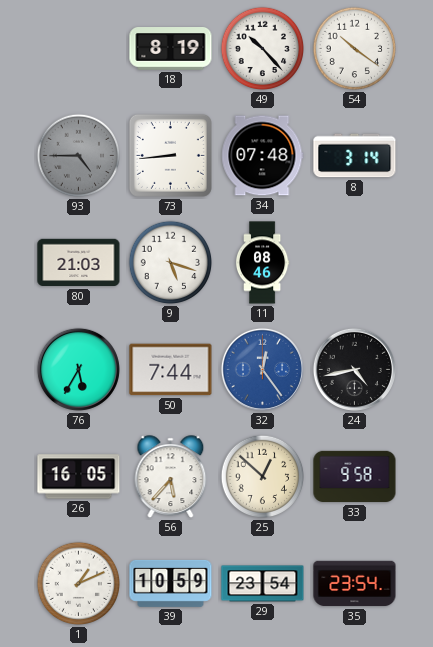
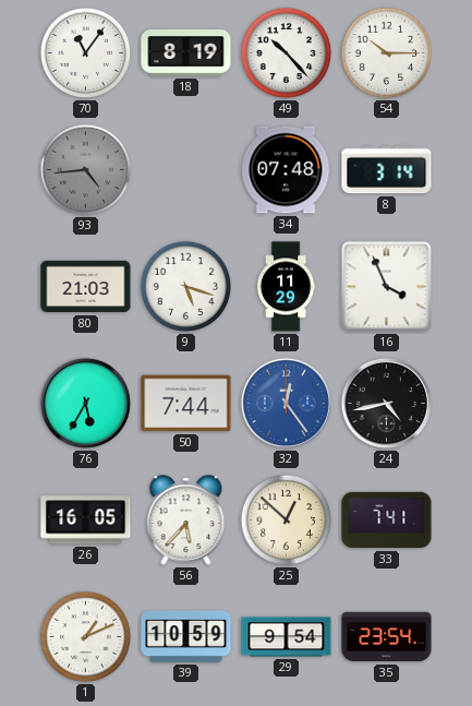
70: none -> 11:06
54: 10:21 -> 10:15
93: 4:45 -> 4:44
73: 8:44 -> none
11: 08:46 -> 11:29
16: none -> 3:56
33: 9:58 -> 7:41
29: 23:54 -> 9:54
